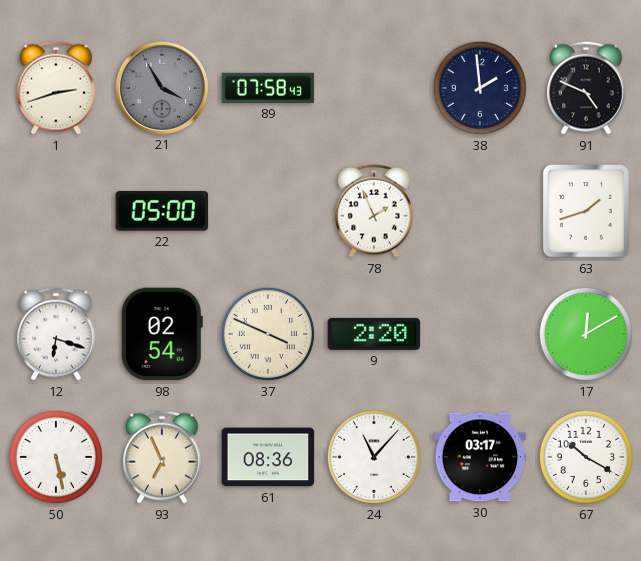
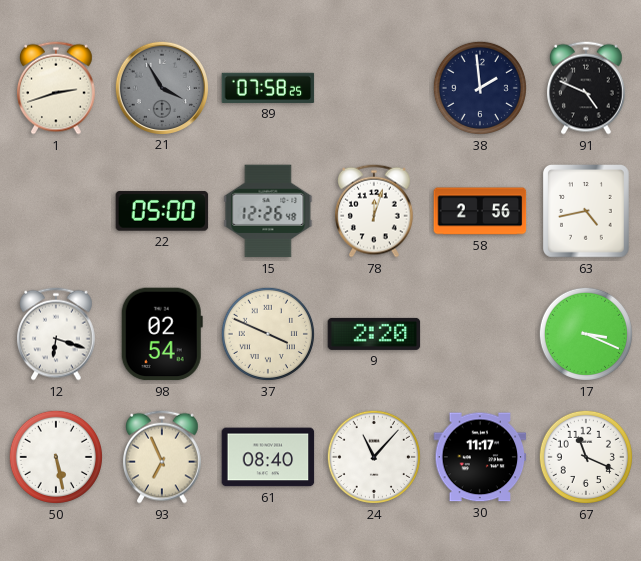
89: 07:58:43 -> 07:58:25
15: none -> 12:26
78: 1:56 -> 12:03
58: none -> 2:56
63: 1:42 -> 4:43
17: 12:10 -> 3:19
61: 08:36 -> 08:40
30: 03:17 -> 11:17
67: 10:20 -> 11:19
